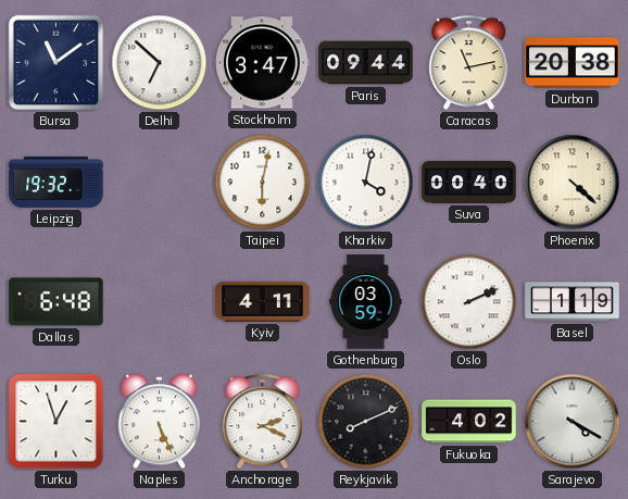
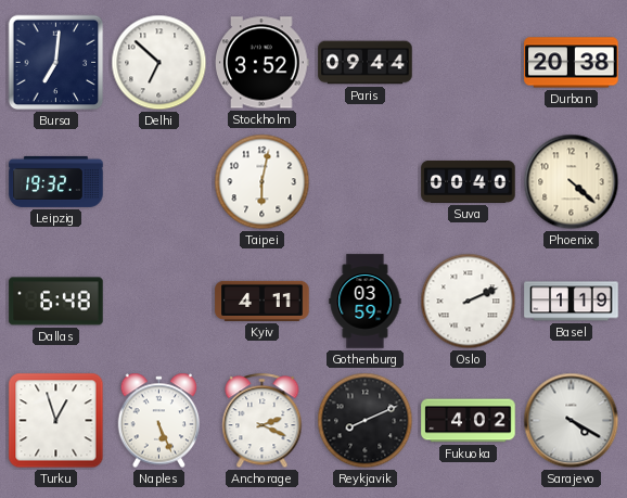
Bursa: 11:09 -> 7:01
Stockholm: 3:47 -> 3:52
Caracas: 11:13 -> none
Kharkiv: 4:02 -> none
